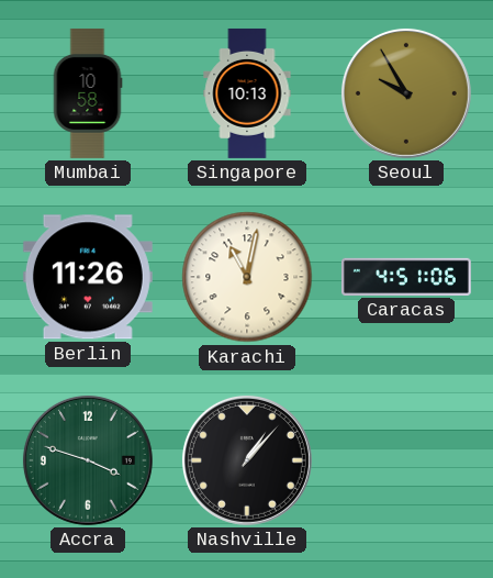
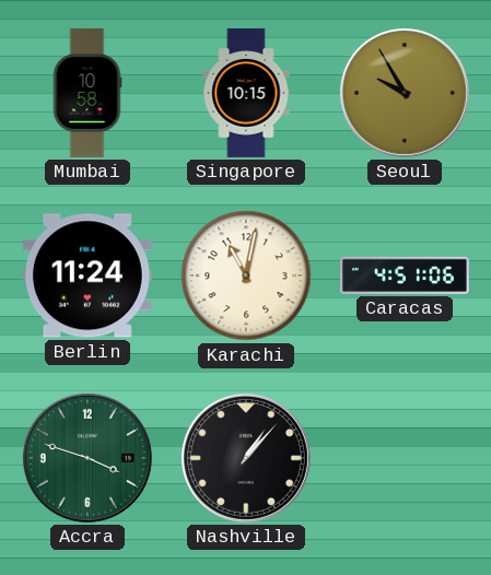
Singapore: 10:13 -> 10:15
Berlin: 11:26 -> 11:24
